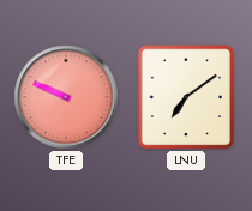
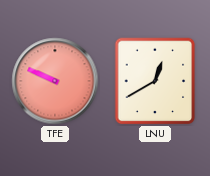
LNU: 7:09 -> 12:40
